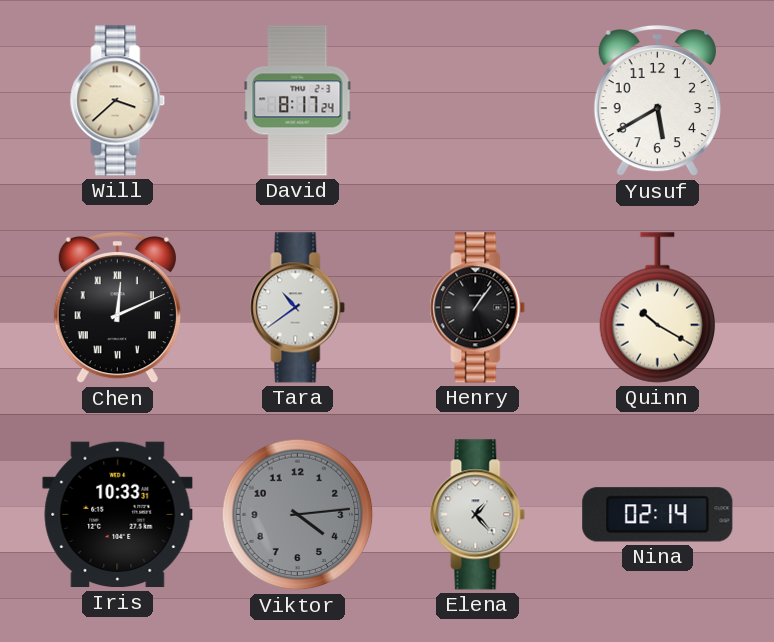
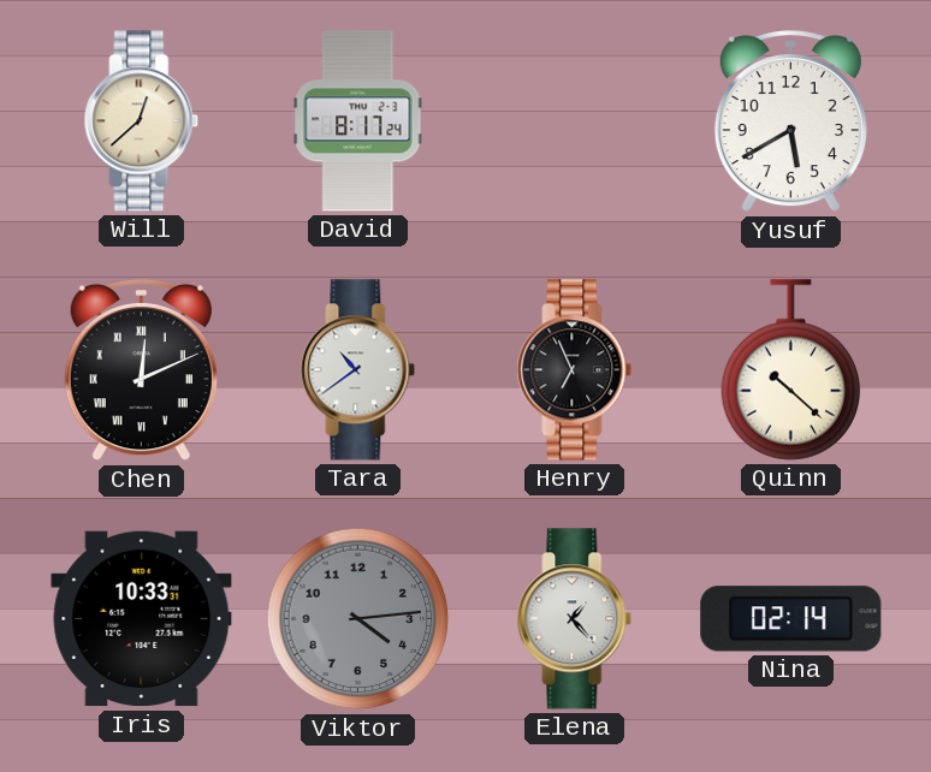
Will: 3:38 -> 12:38
Henry: 1:06 -> 6:56
Quinn: 10:20 -> 10:22
